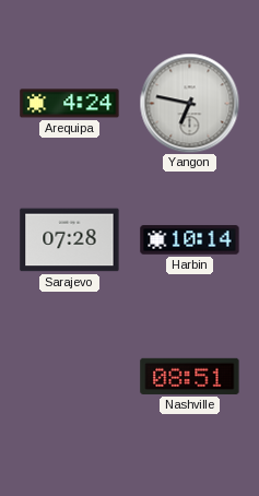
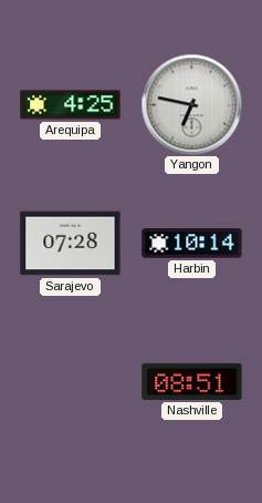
Arequipa: 4:24 -> 4:25
